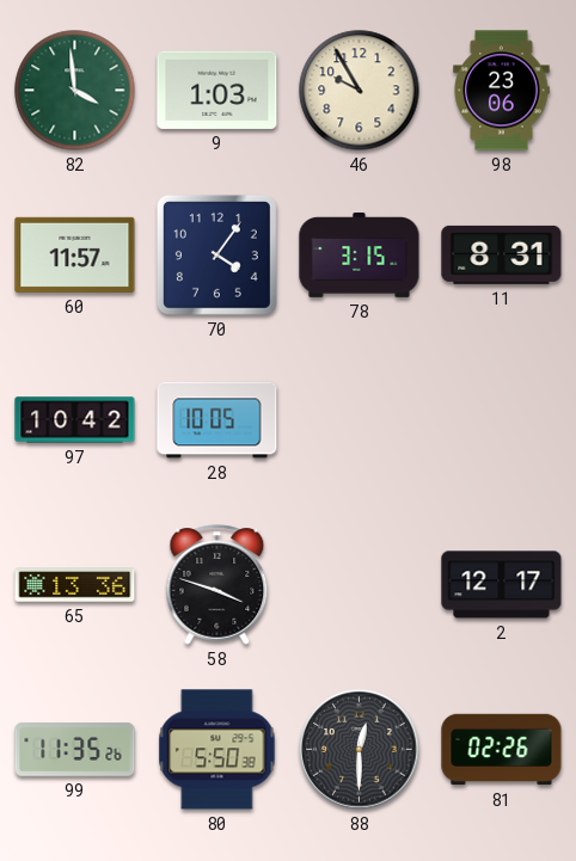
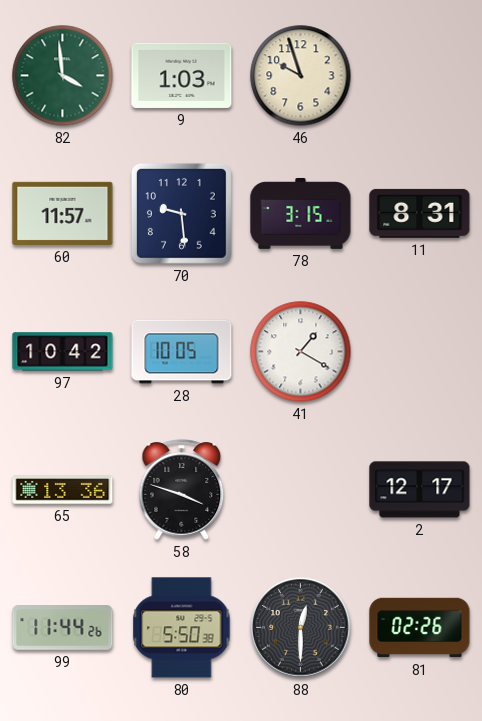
46: 9:55 -> 9:57
98: 23:06 -> none
70: 4:06 -> 9:29
41: none -> 1:20
99: 11:35 -> 11:44
